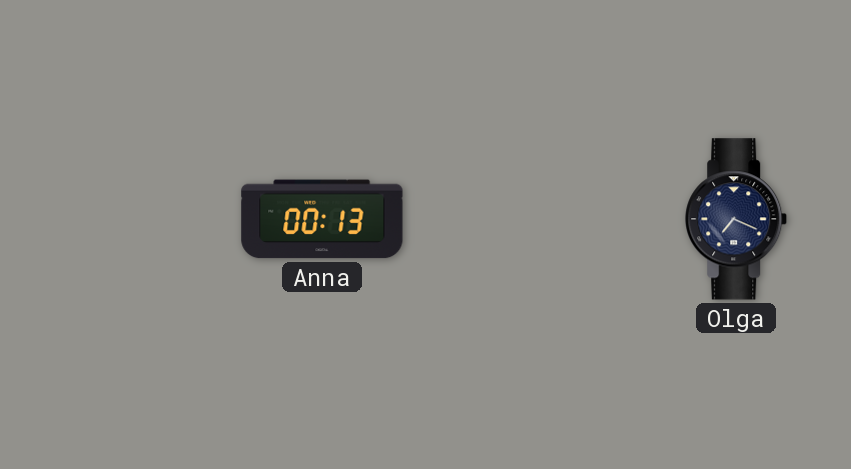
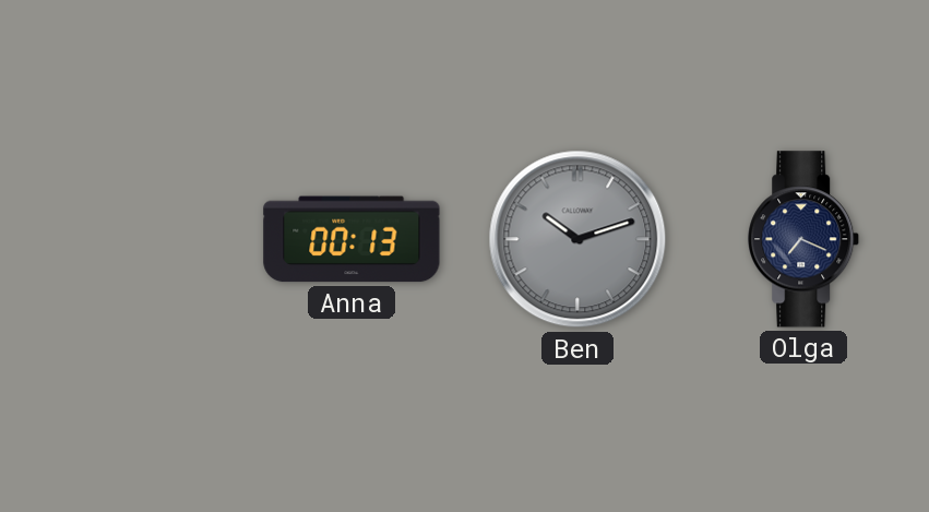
Ben: none -> 10:12
